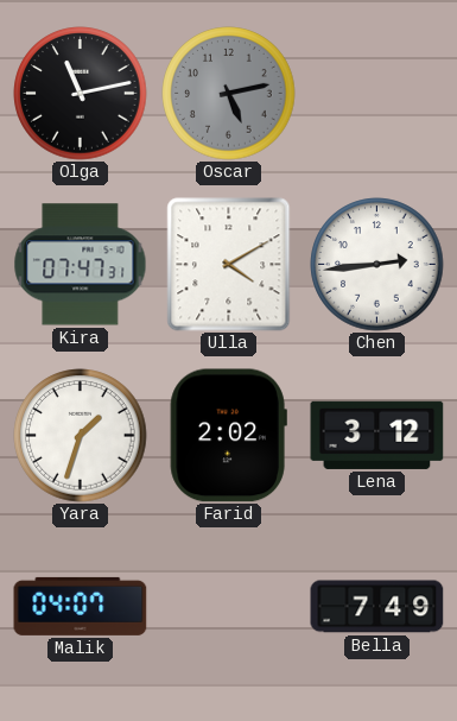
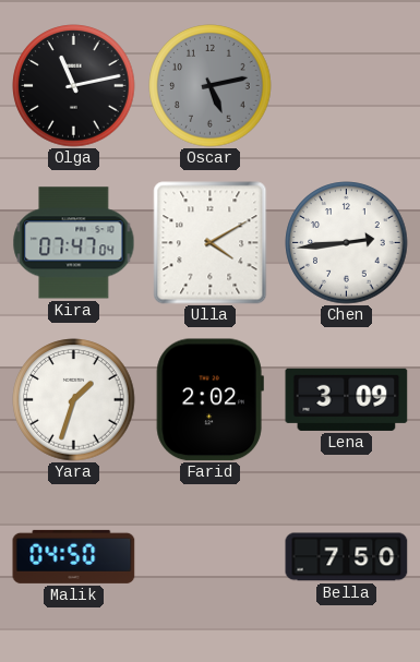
Kira: 07:47:31 -> 07:47:04
Lena: 3:12 -> 3:09
Malik: 04:07 -> 04:50
Bella: 7:49 -> 7:50
